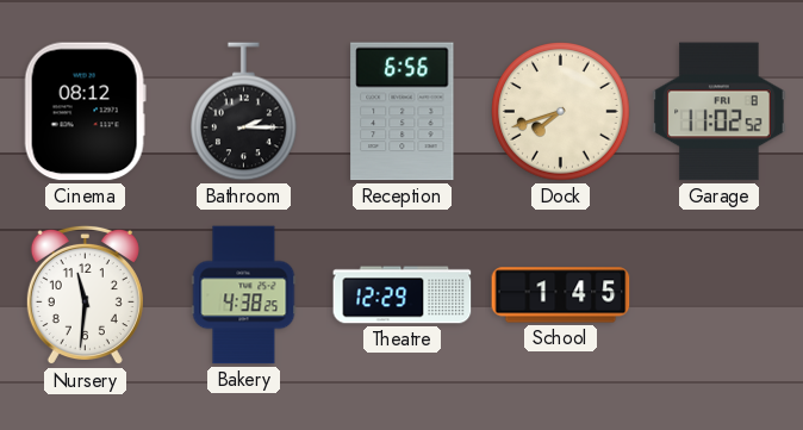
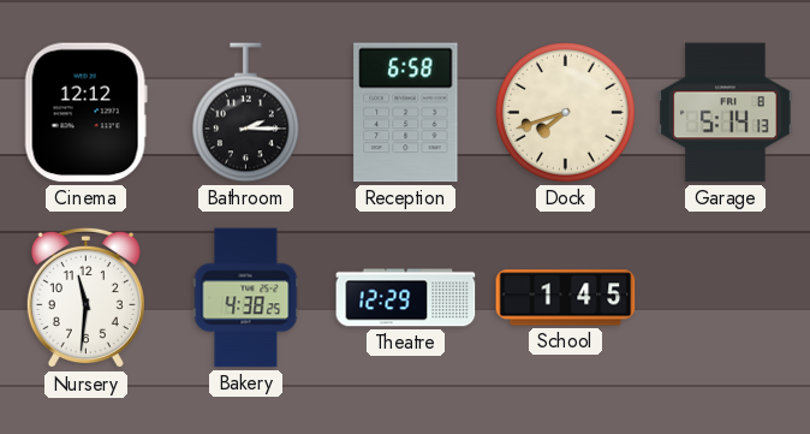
Cinema: 08:12 -> 12:12
Reception: 6:56 -> 6:58
Garage: 11:02 -> 5:14
